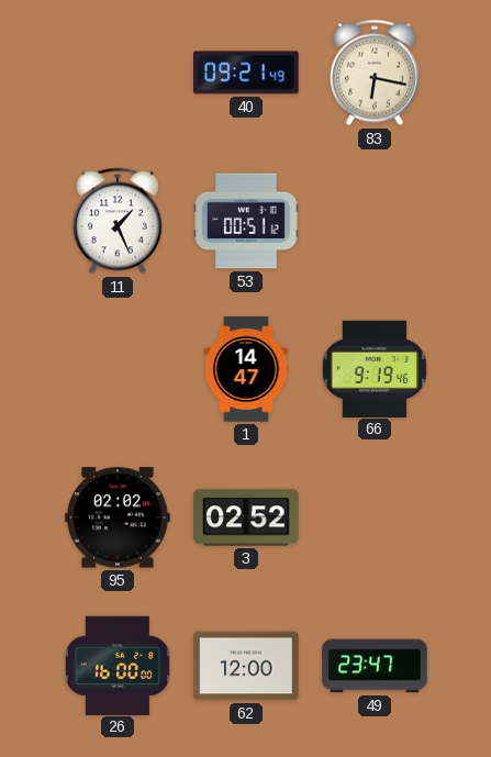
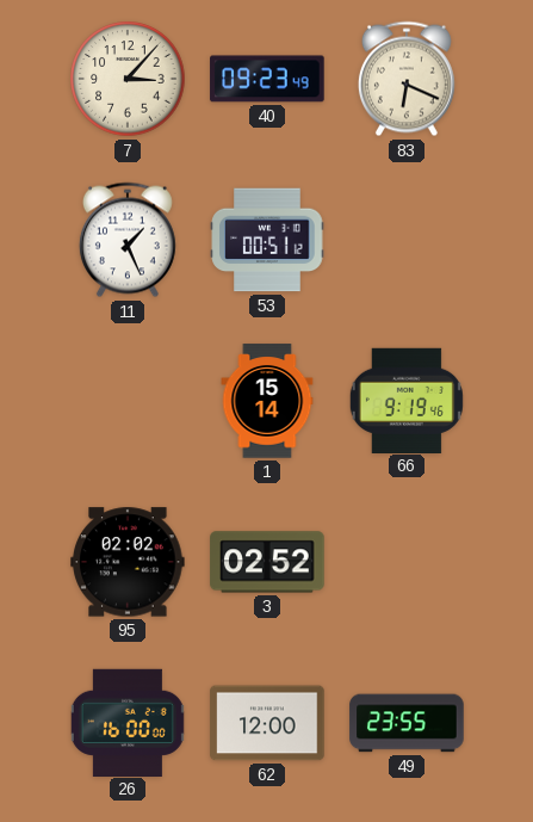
7: none -> 3:07
40: 09:21 -> 09:23
83: 6:17 -> 6:19
1: 14:47 -> 15:14
49: 23:47 -> 23:55
